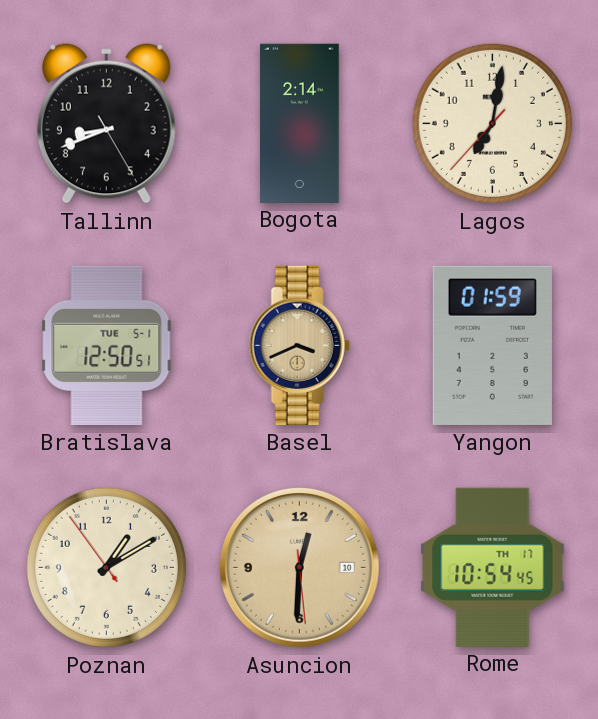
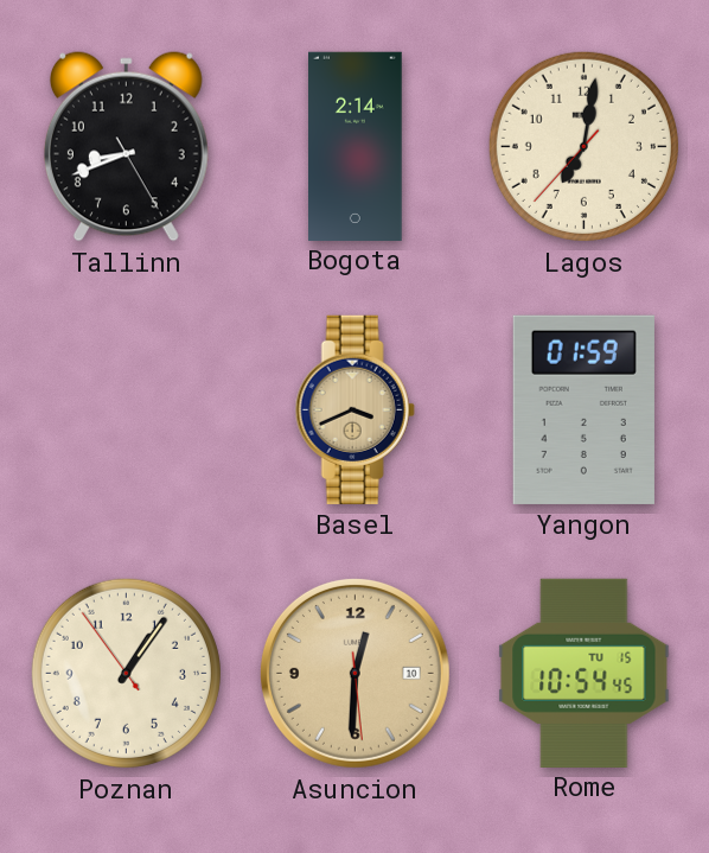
Bratislava: 12:50 -> none
Poznan: 1:09 -> 1:05
Rome date: TH 17 -> TU 15
